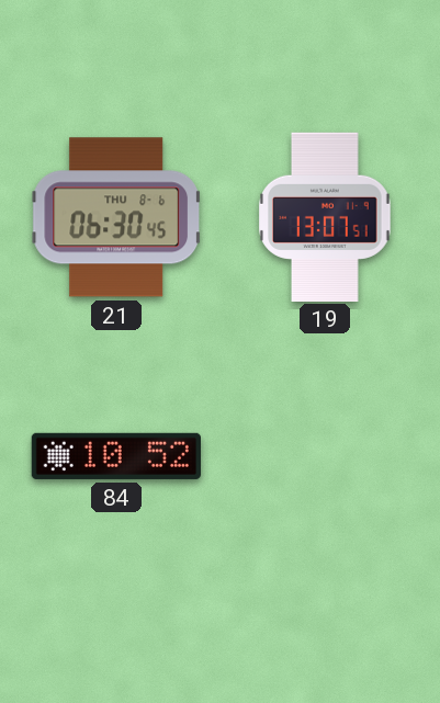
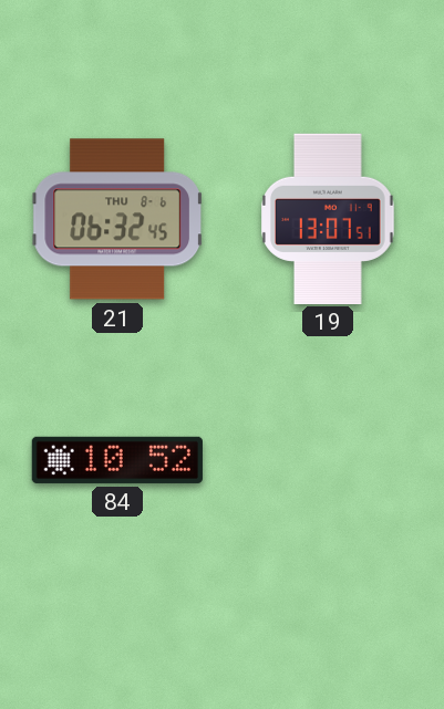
21: 06:30 -> 06:32
